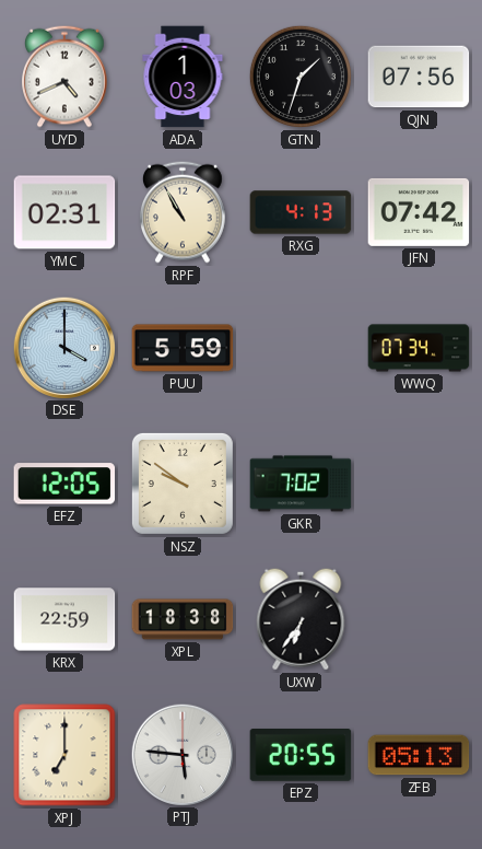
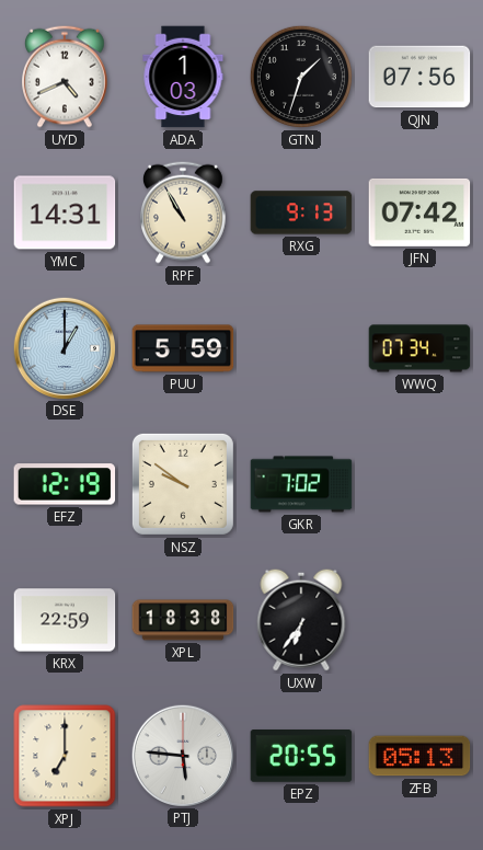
YMC: 02:31 -> 14:31
RXG: 4:13 -> 9:13
DSE: 4:00 -> 1:00
EFZ: 12:05 -> 12:19
